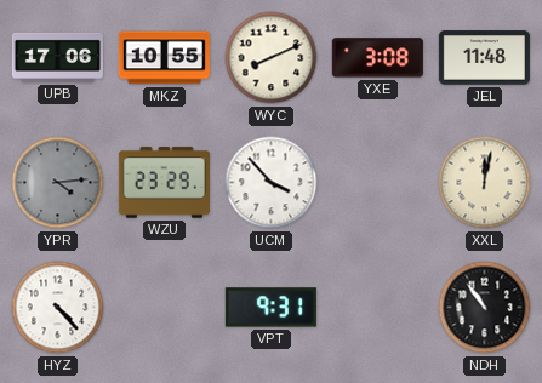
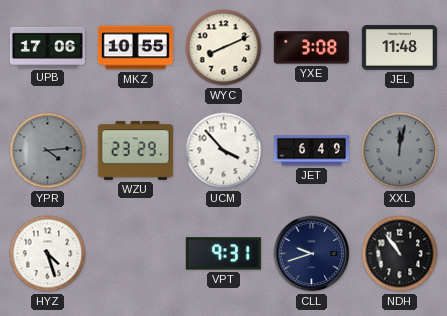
JET: none -> 6:49
XXL dial: cream -> grey
HYZ: 4:23 -> 4:27
CLL: none -> 9:42
